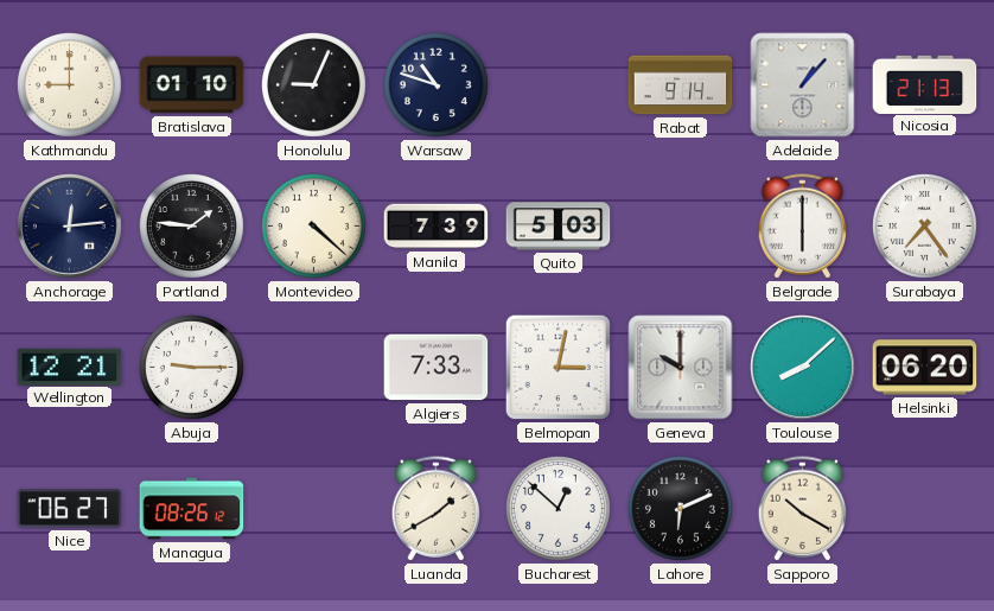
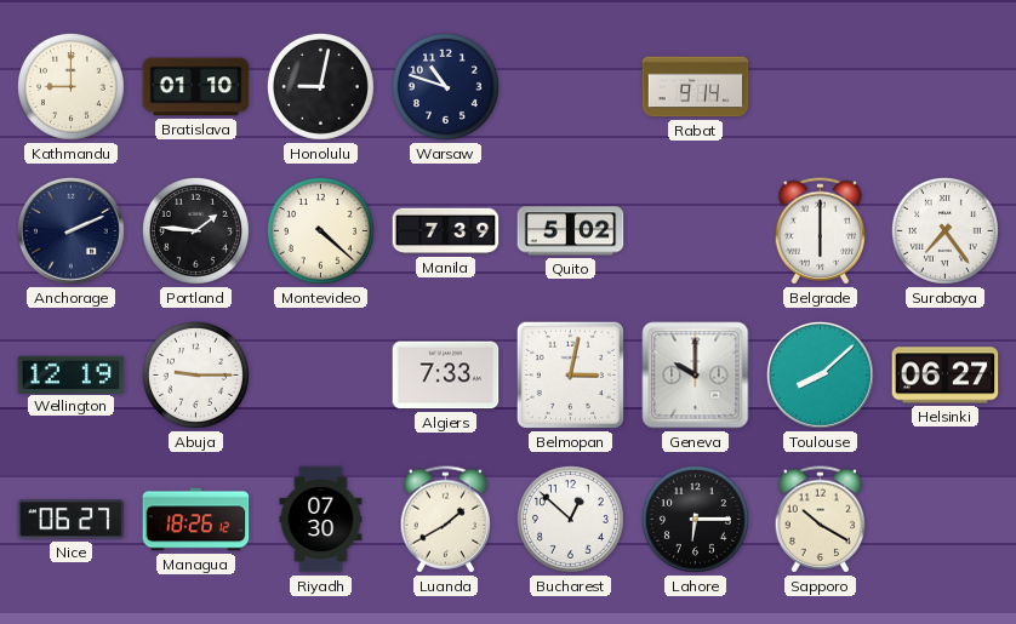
Honolulu: 9:04 -> 9:02
Adelaide: 1:07 -> none
Nicosia: 21:13 -> none
Anchorage: 12:14 -> 2:11
Quito: 5:03 -> 5:02
Wellington: 12:21 -> 12:19
Helsinki: 06:20 -> 06:27
Managua: 08:26 -> 18:26
Riyadh: none -> 07:30
Lahore: 6:11 -> 6:15
